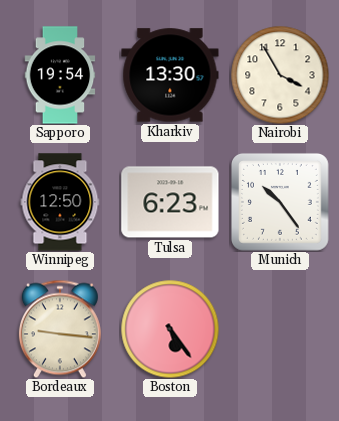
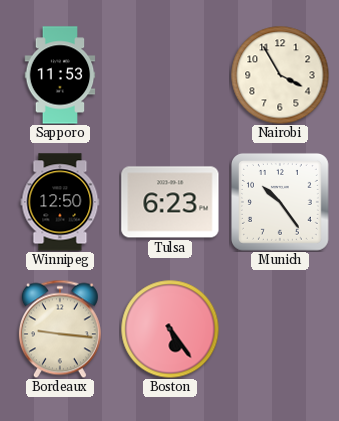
Sapporo: 19:54 -> 11:53
Kharkiv: 13:30 -> none
